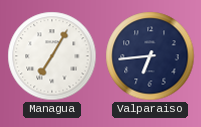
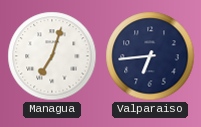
Managua: 7:05 -> 7:03
